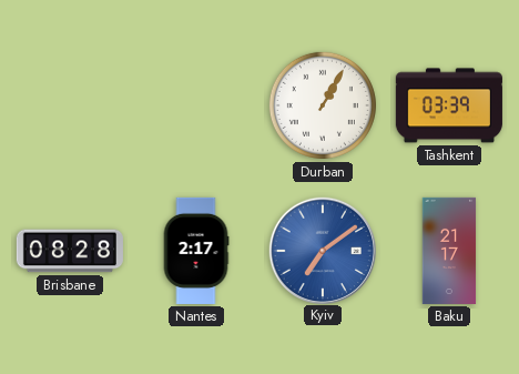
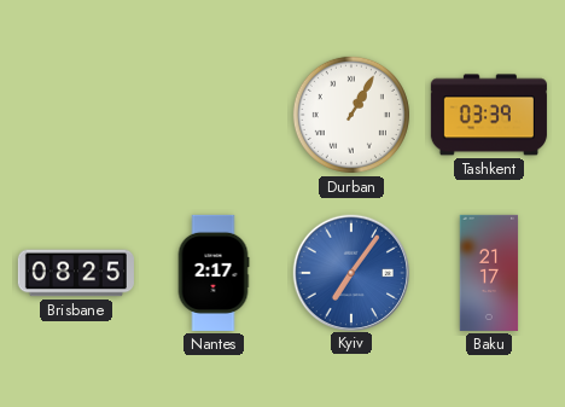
Brisbane: 08:28 -> 08:25
Kyiv: 7:09 -> 7:06
